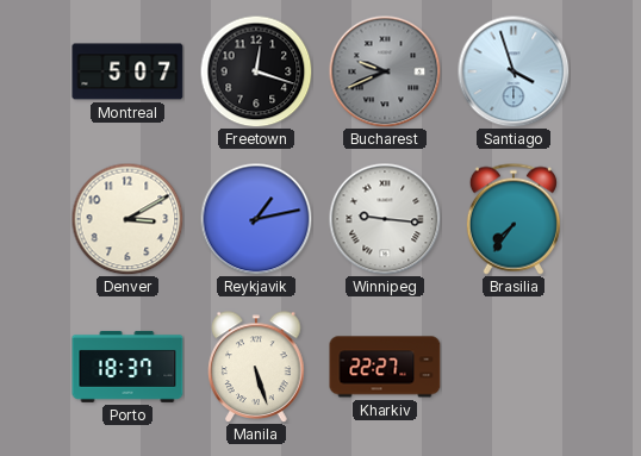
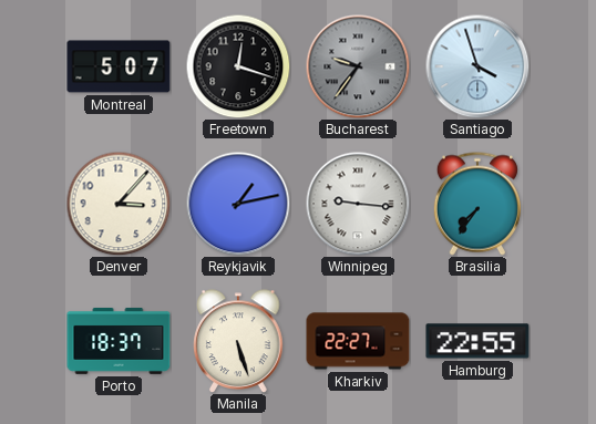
Bucharest: 9:41 -> 9:36
Denver: 3:10 -> 3:07
Hamburg: none -> 22:55
